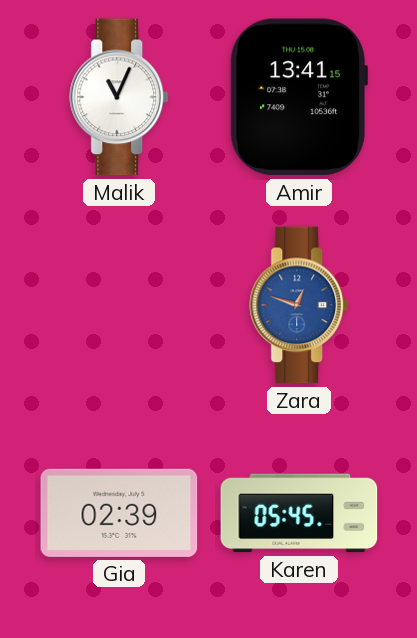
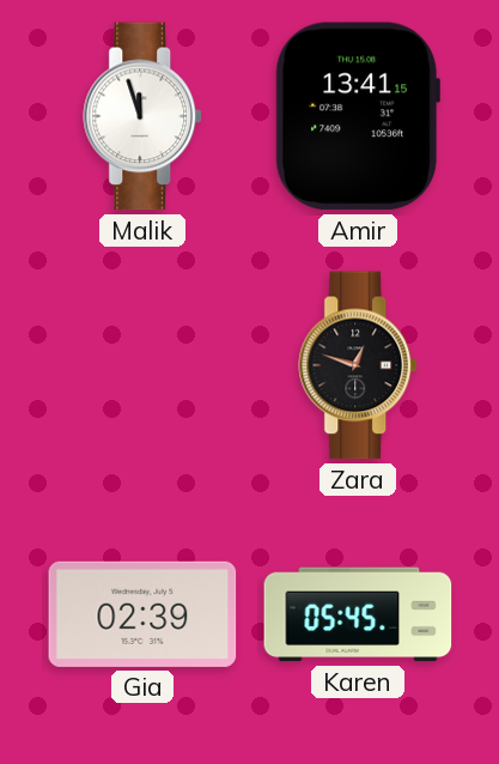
Malik: 11:04 -> 11:57
Zara dial: blue -> black
